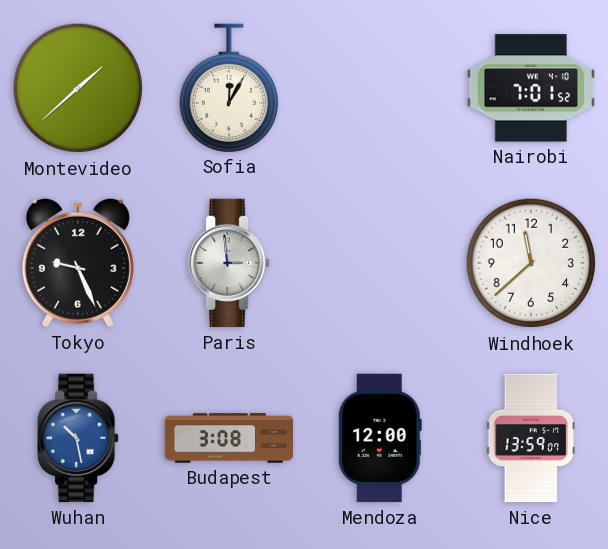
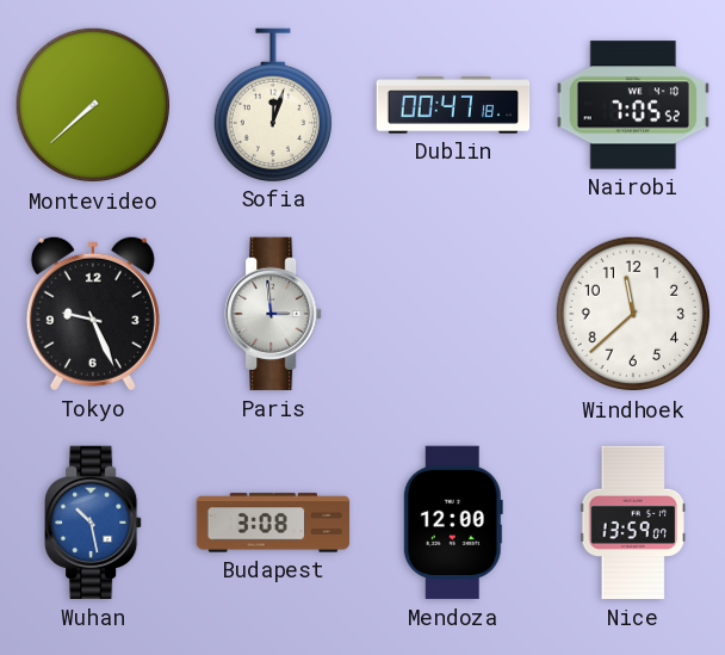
Montevideo: 1:38 -> 7:38
Sofia: 12:05 -> 12:03
Dublin: none -> 00:47
Nairobi: 7:01 -> 7:05
